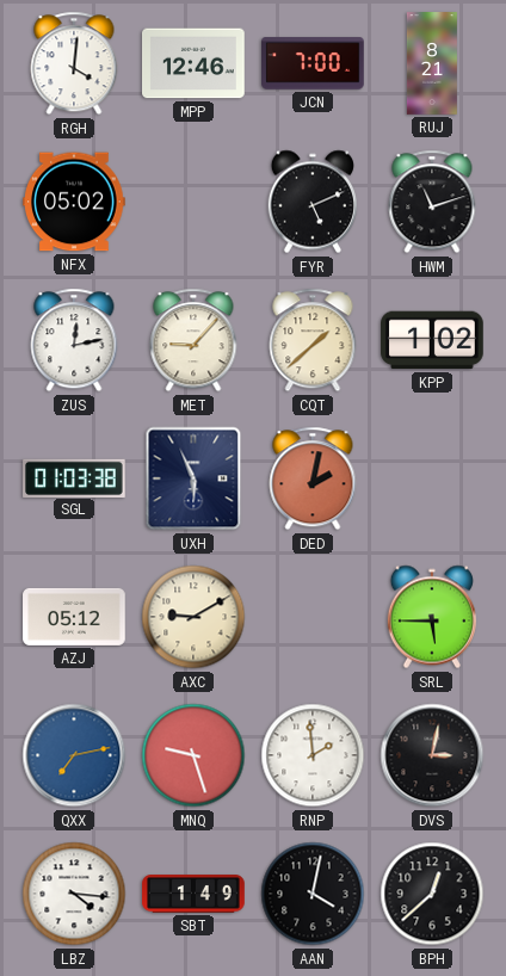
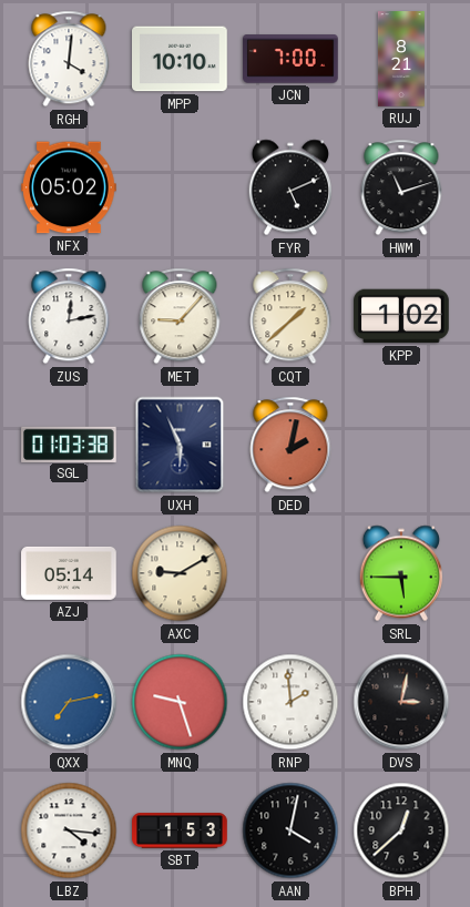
MPP: 12:46 -> 10:10
AZJ: 05:12 -> 05:14
SBT: 1:49 -> 1:53
